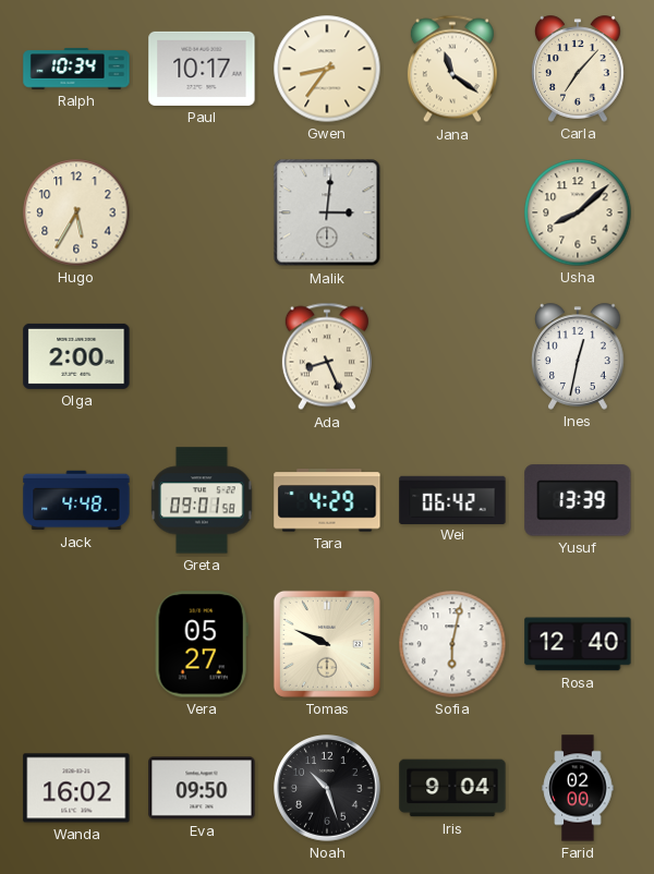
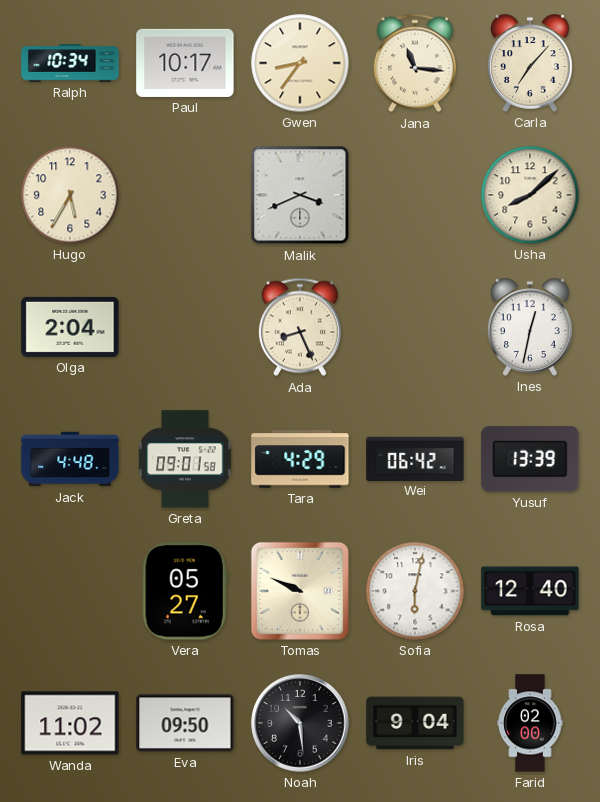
Jana: 11:21 -> 11:16
Malik: 3:01 -> 3:41
Olga: 2:00 -> 2:04
Wanda: 16:02 -> 11:02
Noah: 10:27 -> 10:29
